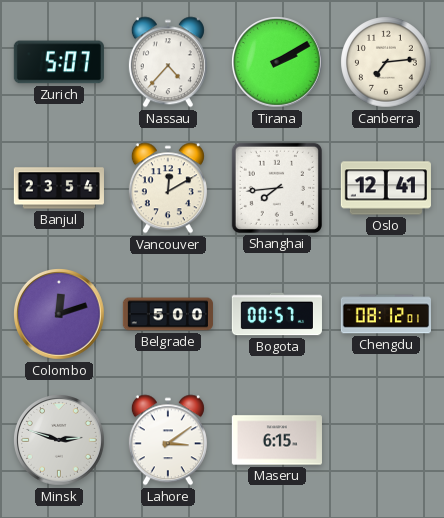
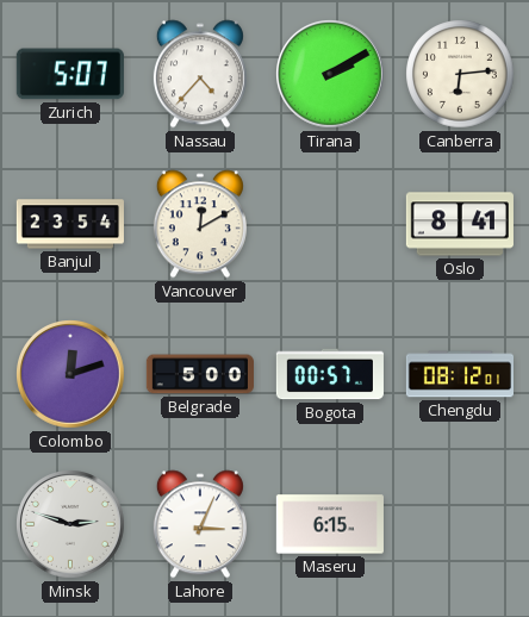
Canberra: 7:14 -> 6:14
Shanghai: 7:44 -> none
Oslo: 12:41 -> 8:41
Lahore: 3:09 -> 3:04
